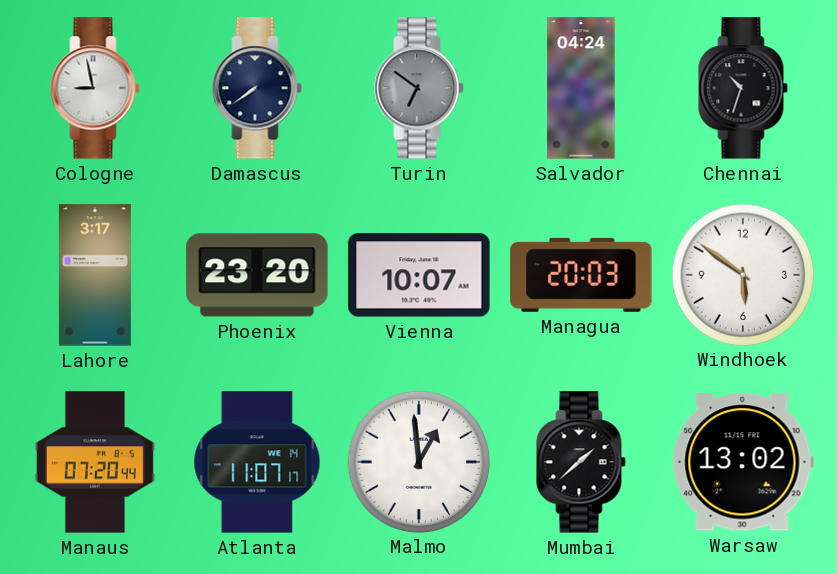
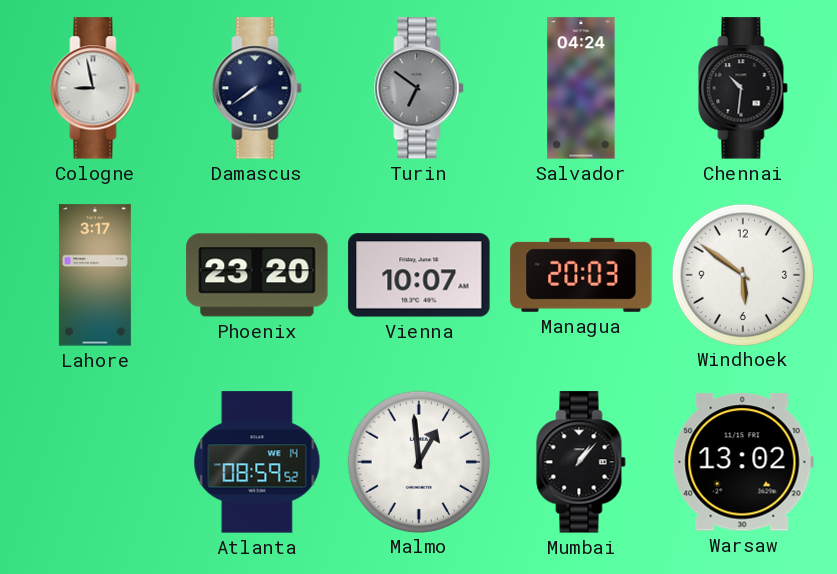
Chennai: 10:33 -> 10:31
Manaus: 07:20 -> none
Atlanta: 11:07 -> 08:59
Mumbai: 1:38 -> 1:07
